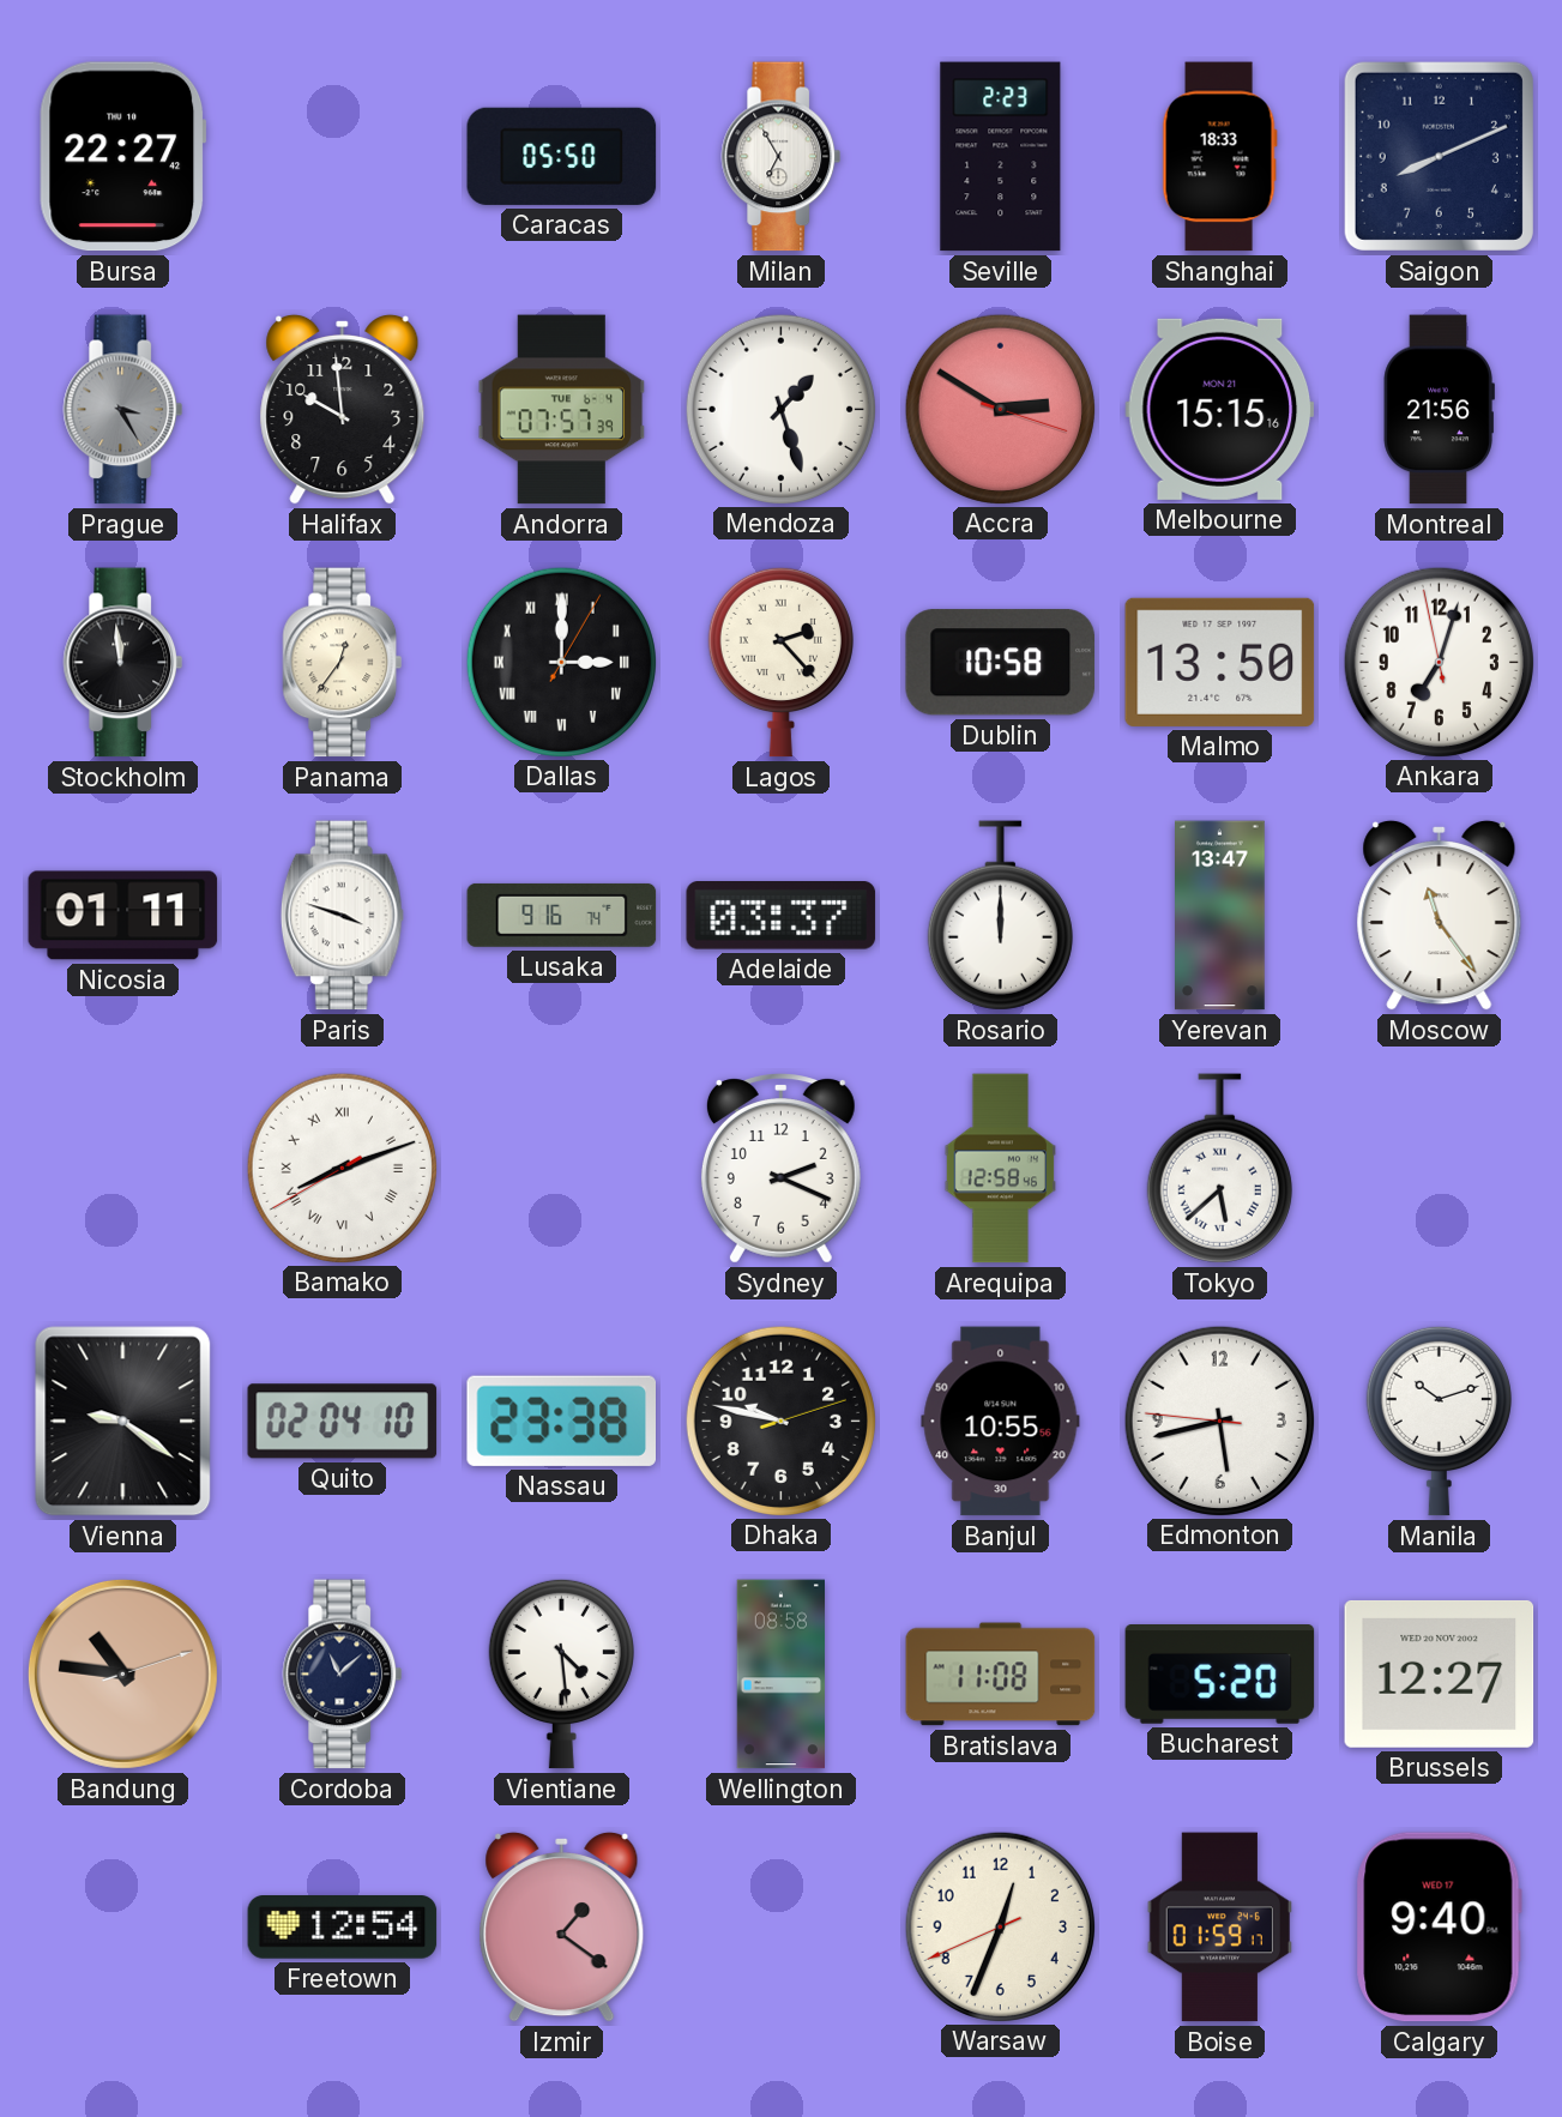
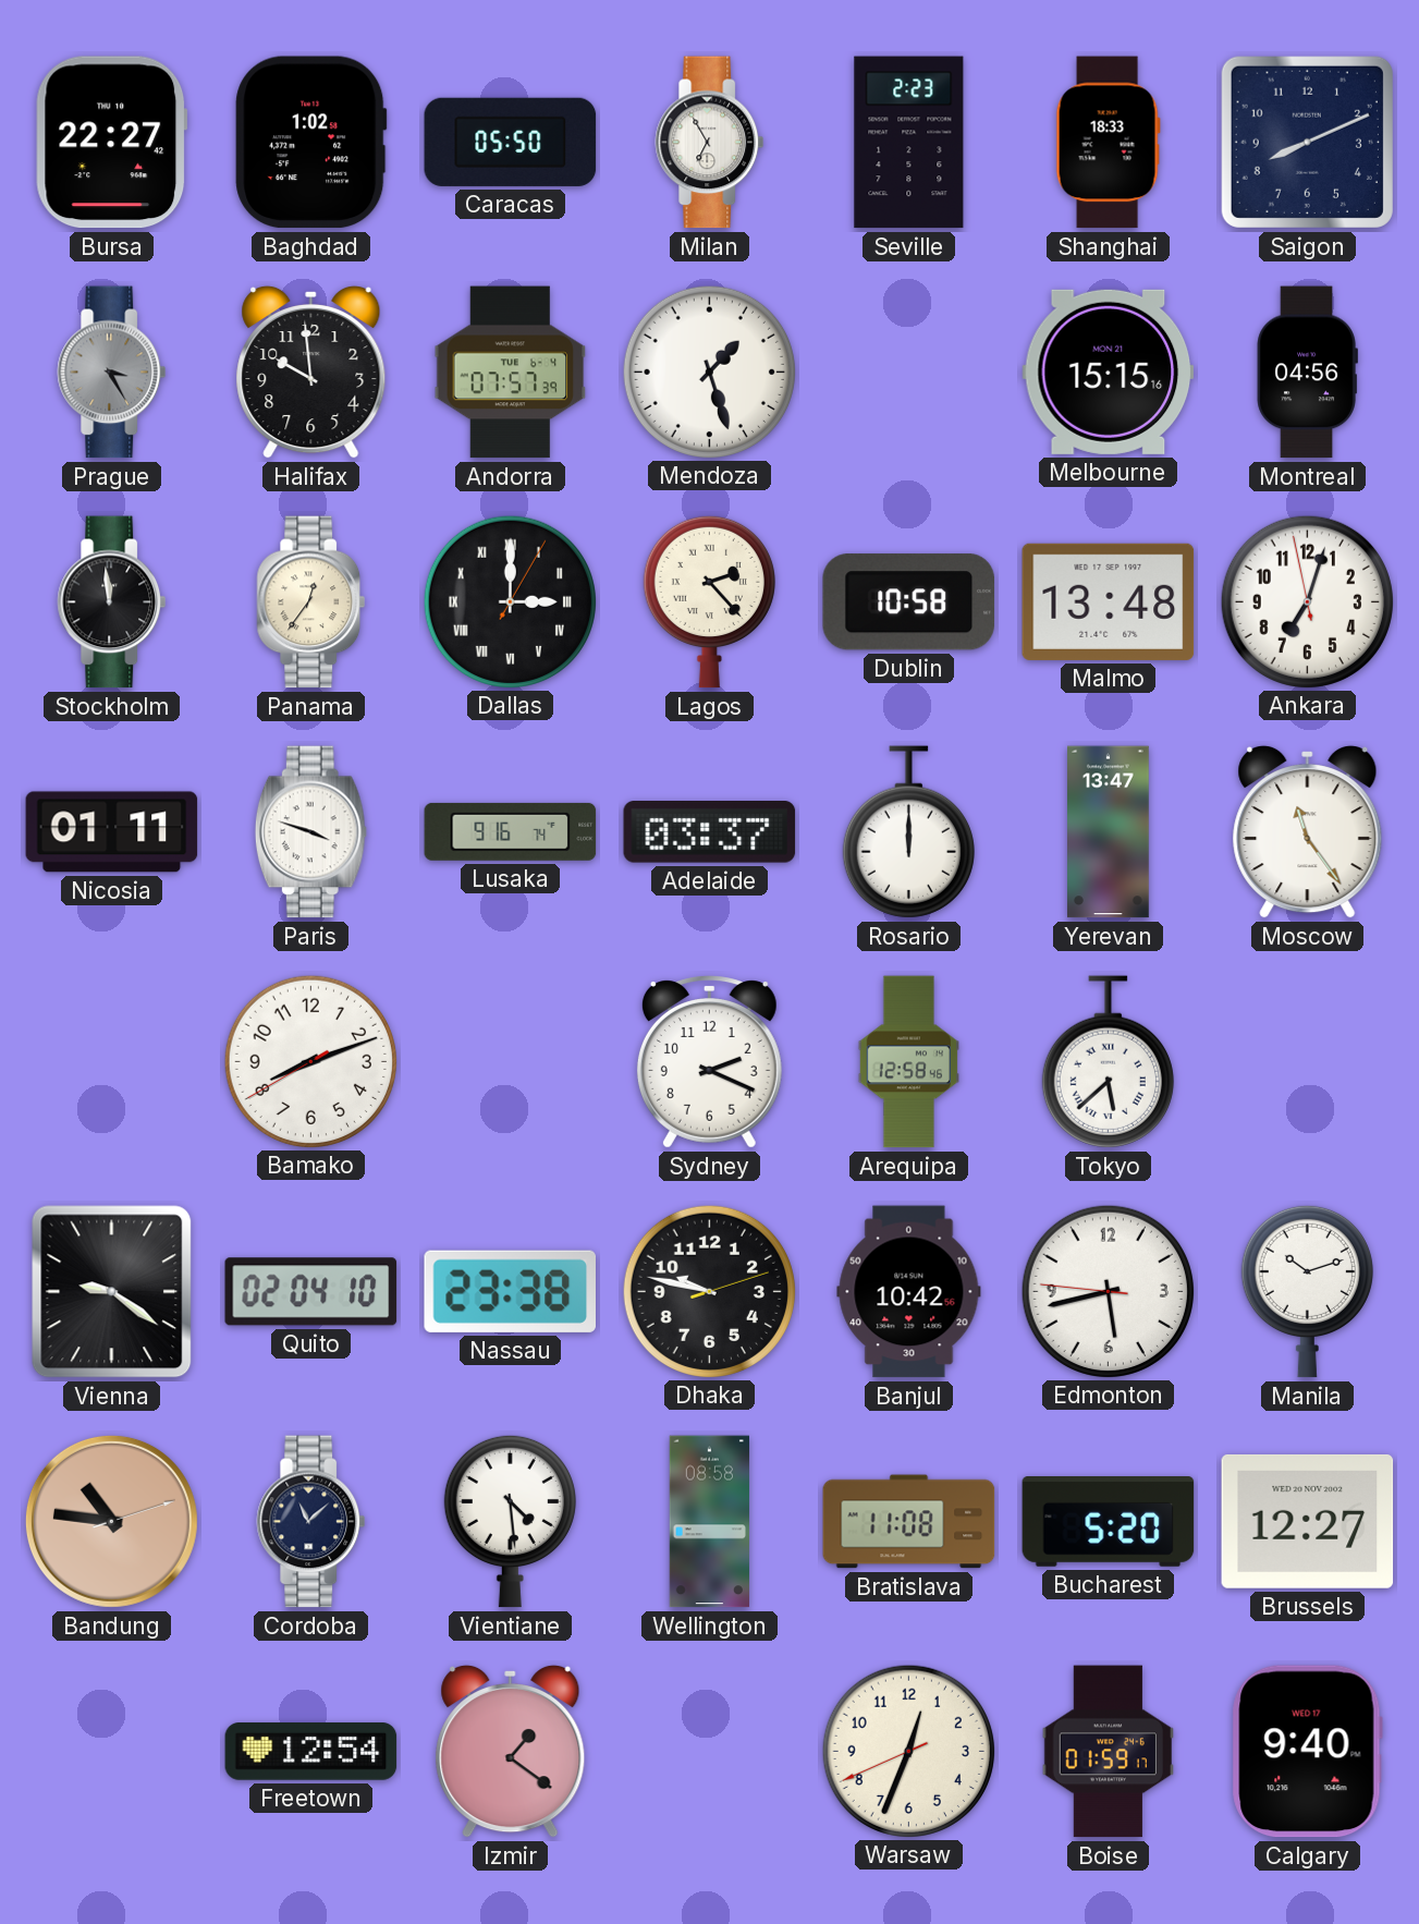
Baghdad: none -> 1:02
Accra: 2:50 -> none
Montreal: 21:56 -> 04:56
Malmo: 13:50 -> 13:48
Bamako numerals: Roman -> Arabic
Banjul: 10:55 -> 10:42
